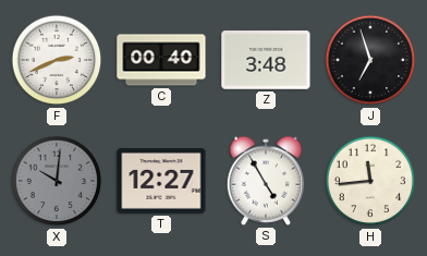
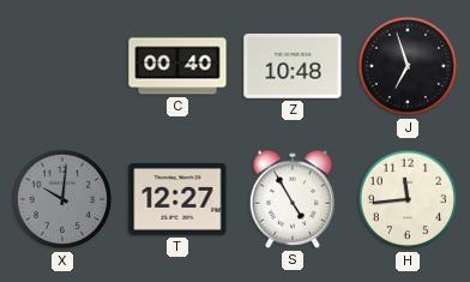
F: 2:41 -> none
Z: 3:48 -> 10:48
